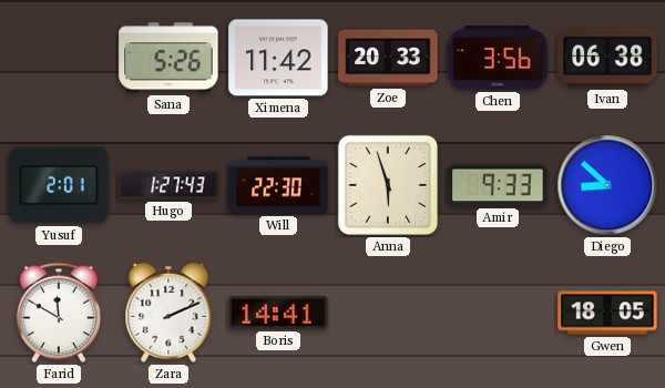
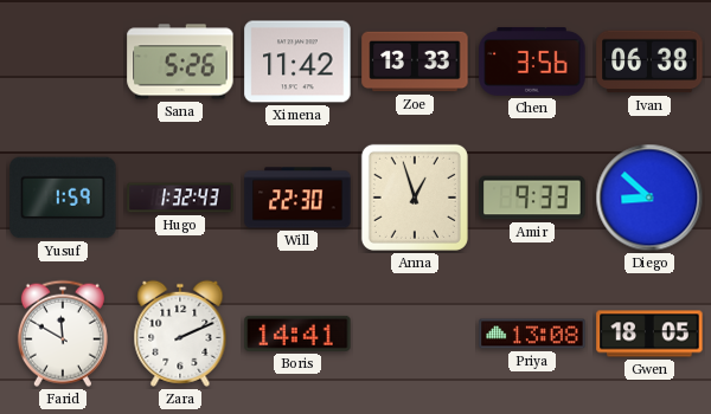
Zoe: 20:33 -> 13:33
Yusuf: 2:01 -> 1:59
Hugo: 1:27 -> 1:32
Anna: 5:57 -> 12:57
Priya: none -> 13:08
